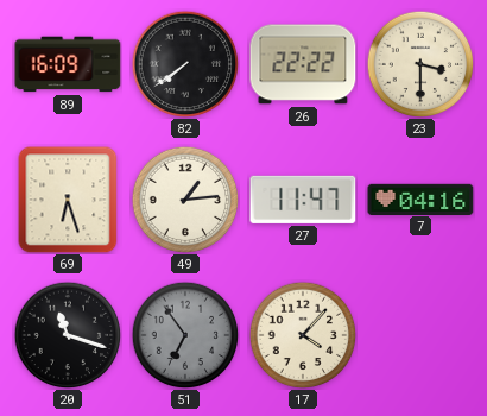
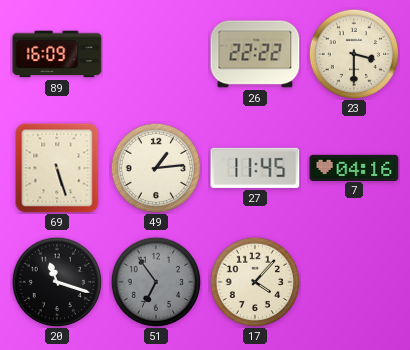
82: 7:39 -> none
69: 6:27 -> 5:27
27: 11:47 -> 11:45
